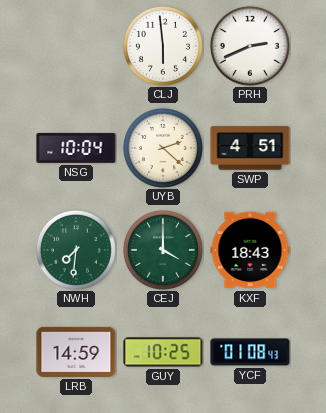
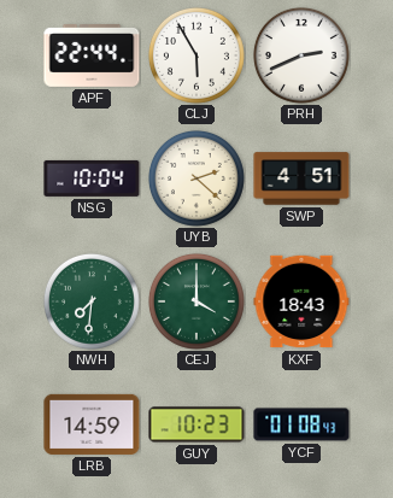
APF: none -> 22:44
CLJ: 5:59 -> 5:55
GUY: 10:25 -> 10:23
